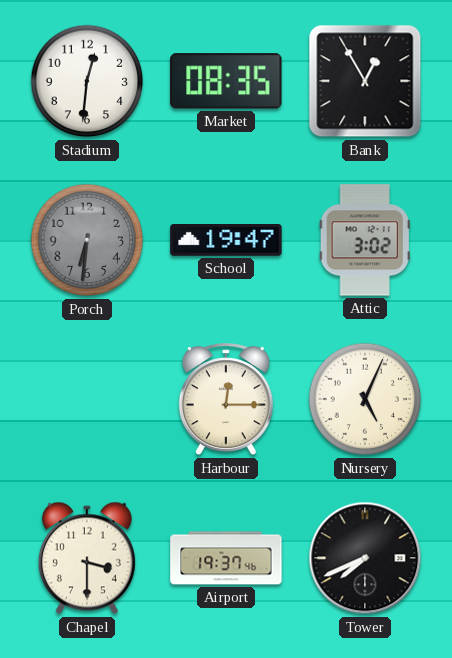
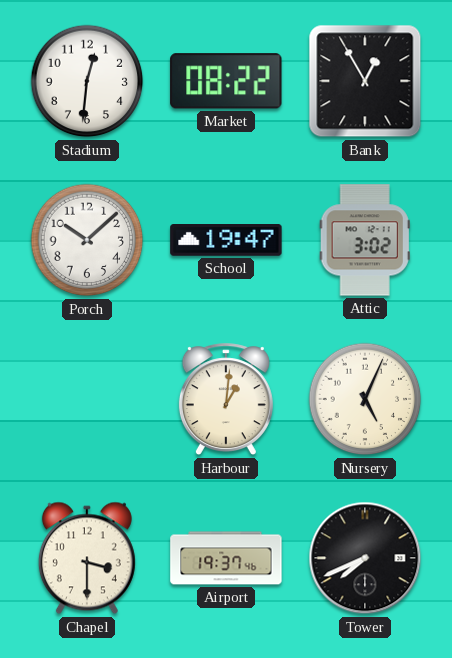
Market: 08:35 -> 08:22
Porch: 6:31 -> 10:08
Porch dial: grey -> white
Harbour: 12:15 -> 1:01
